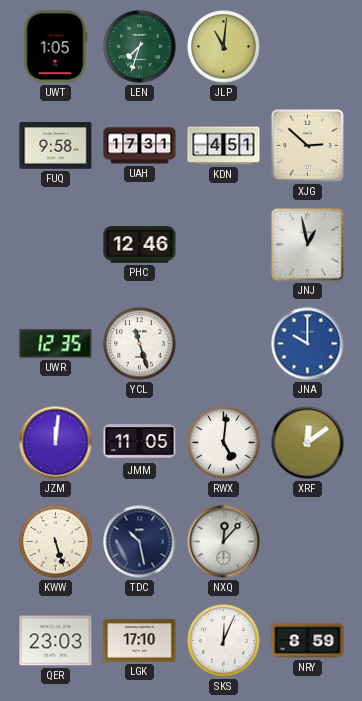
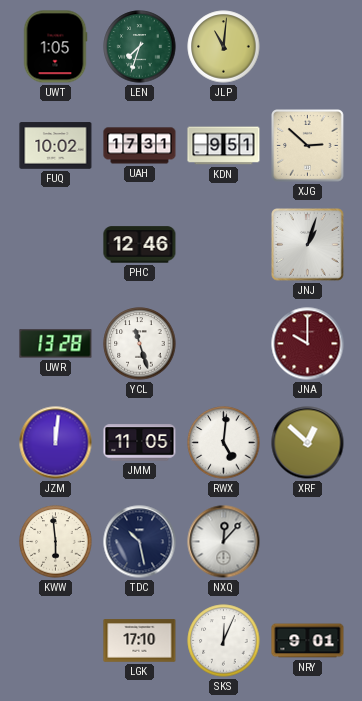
FUQ: 9:58 -> 10:02
KDN: 4:51 -> 9:51
JNJ: 12:58 -> 1:03
UWR: 12:35 -> 13:28
JNA dial: blue -> burgundy
XRF: 12:09 -> 12:52
KWW: 5:27 -> 5:59
QER: 23:03 -> none
NRY: 8:59 -> 9:01
